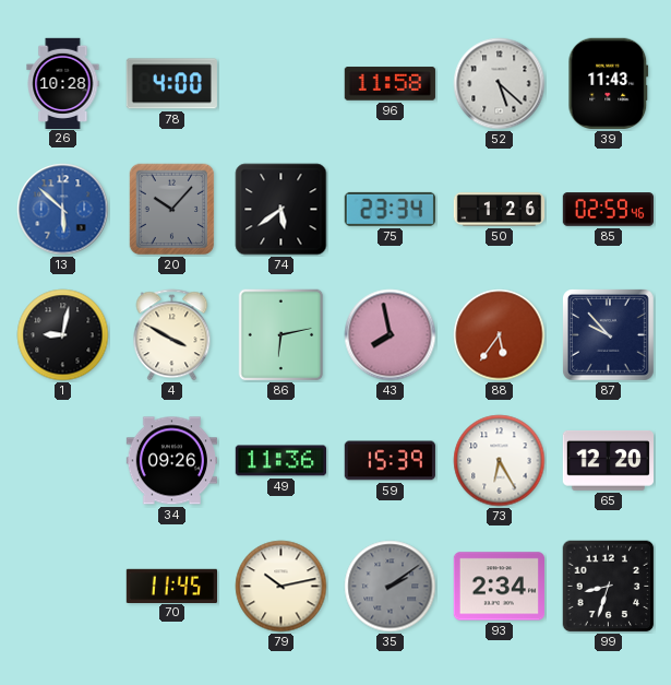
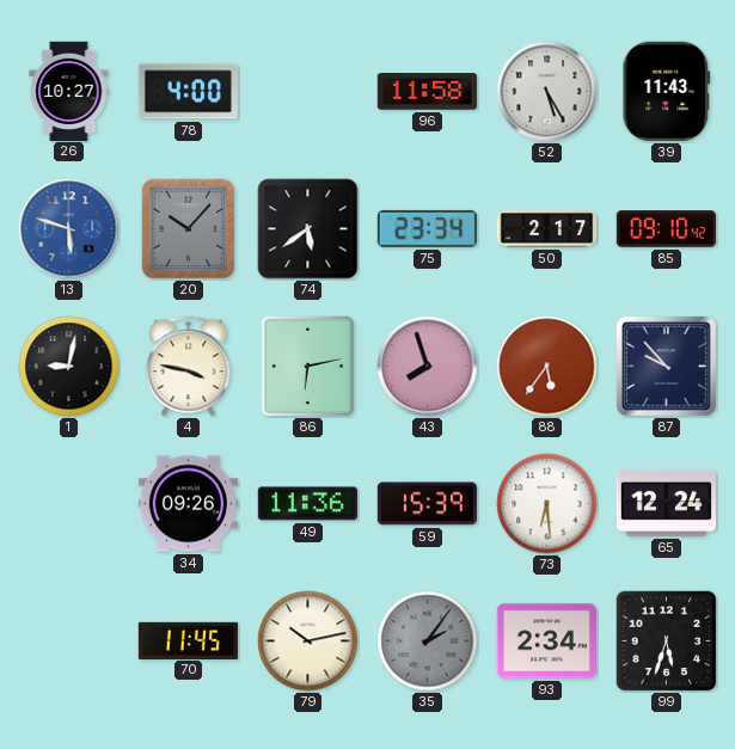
26: 10:28 -> 10:27
52: 5:22 -> 5:25
13: 5:52 -> 5:48
50: 1:26 -> 2:17
85: 02:59 -> 09:10
4: 3:50 -> 3:47
43: 7:58 -> 7:57
73: 6:25 -> 6:29
65: 12:20 -> 12:24
35: 2:09 -> 2:06
99: 8:33 -> 5:33
